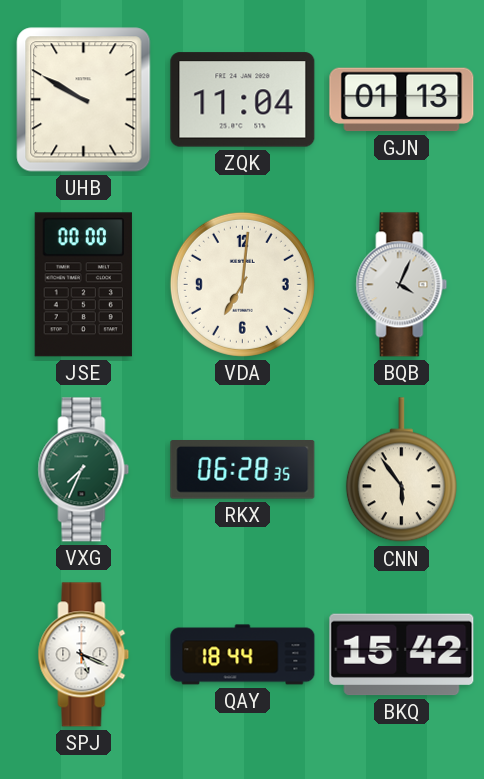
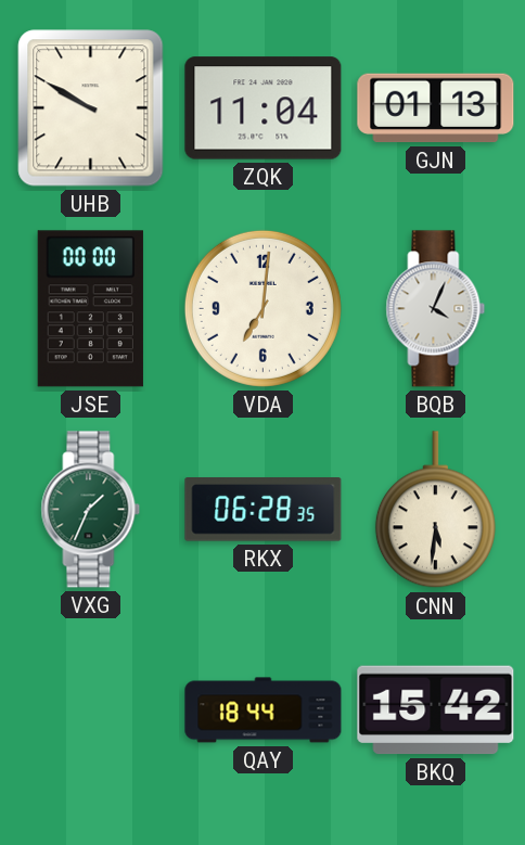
VXG: 7:34 -> 1:34
CNN: 5:54 -> 5:31
SPJ: 5:19 -> none
